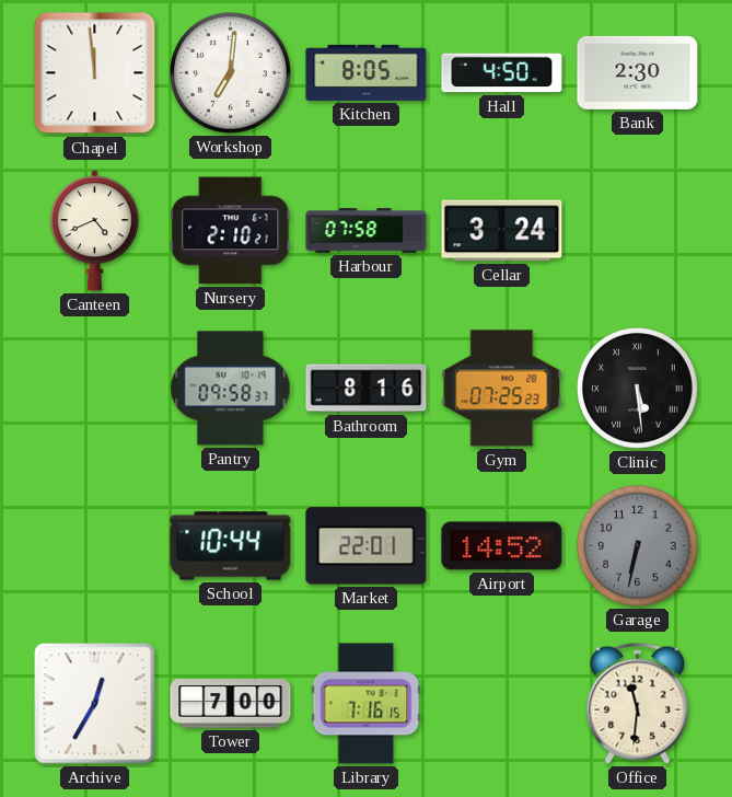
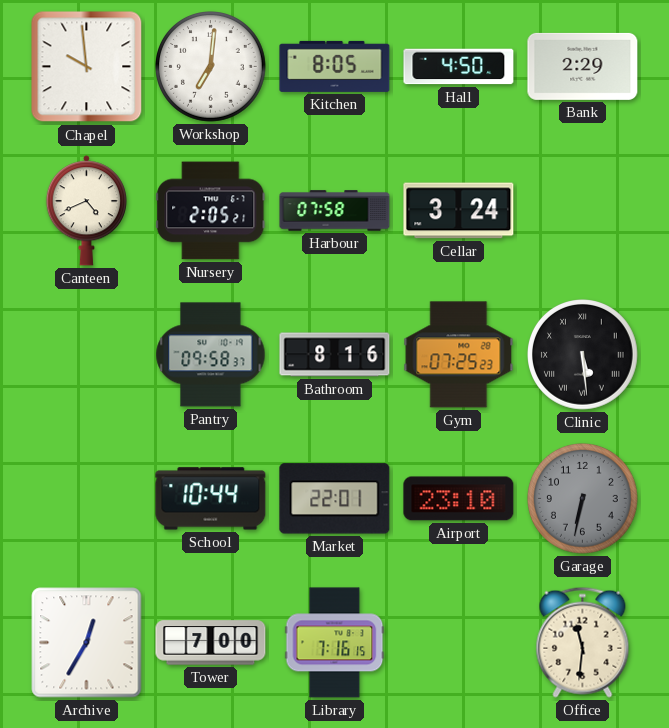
Chapel: 11:59 -> 9:59
Bank: 2:30 -> 2:29
Nursery: 2:10 -> 2:05
Airport: 14:52 -> 23:10
